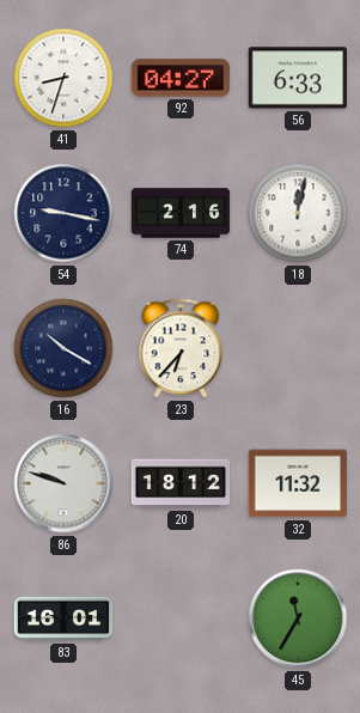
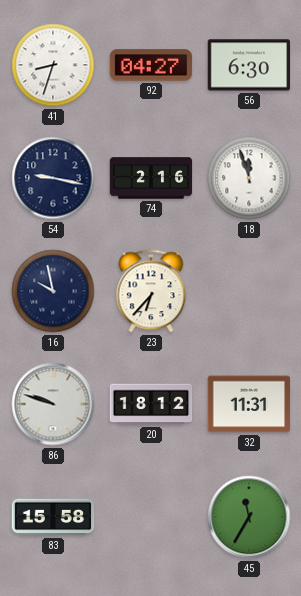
56: 6:33 -> 6:30
18: 12:02 -> 11:57
16: 10:20 -> 9:58
32: 11:32 -> 11:31
83: 16:01 -> 15:58
